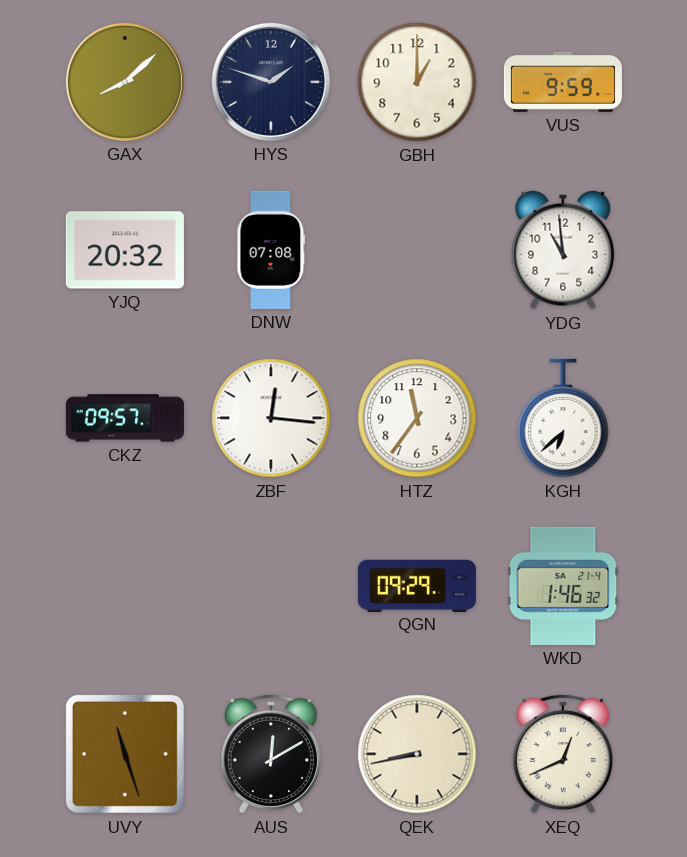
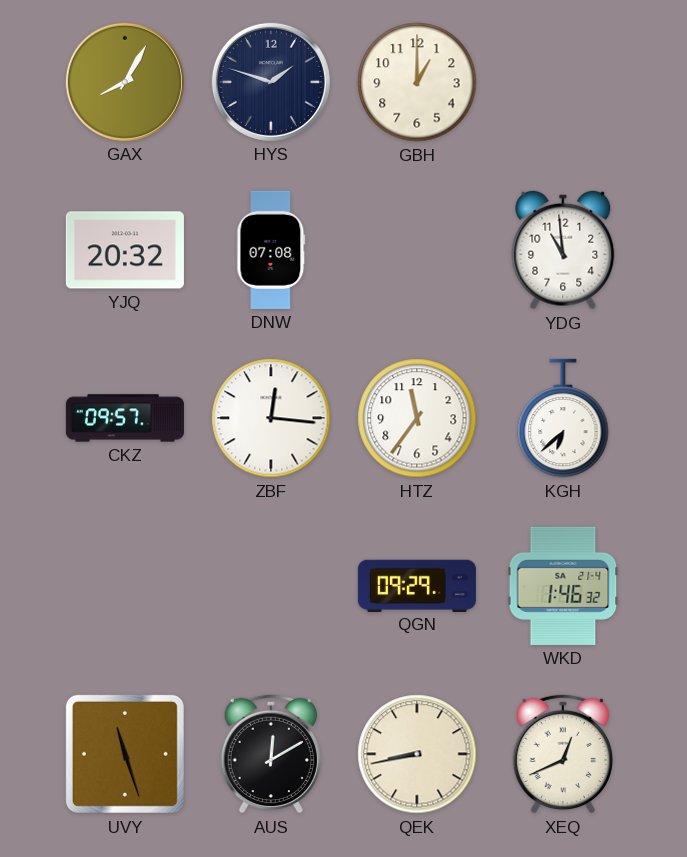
GAX: 8:08 -> 8:05
VUS: 9:59 -> none
